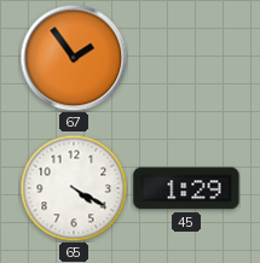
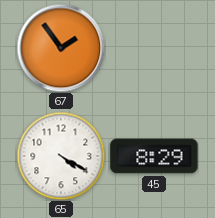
45: 1:29 -> 8:29
